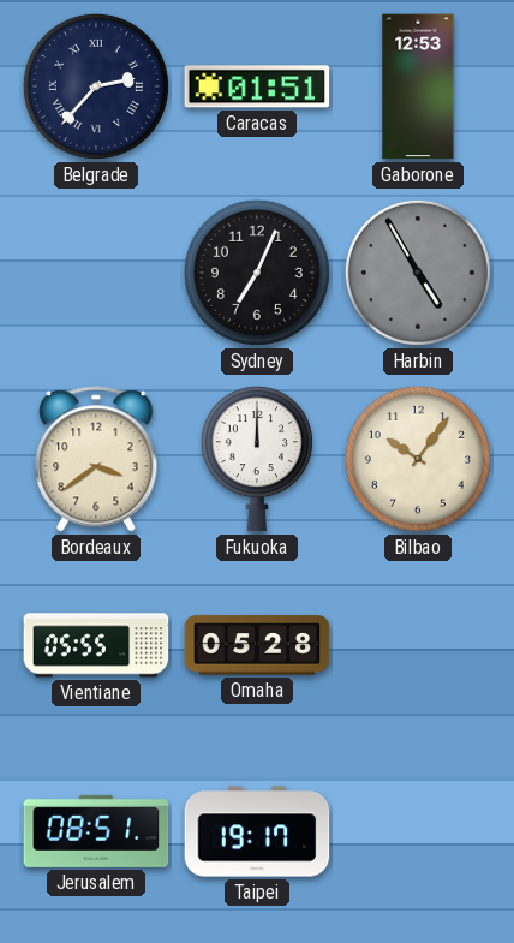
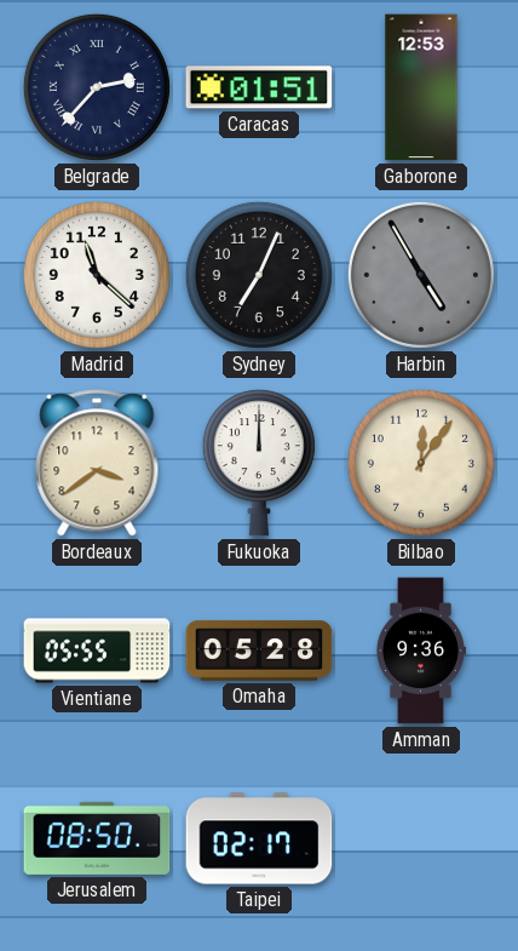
Madrid: none -> 11:22
Bilbao: 10:06 -> 12:06
Amman: none -> 9:36
Jerusalem: 08:51 -> 08:50
Taipei: 19:17 -> 02:17
